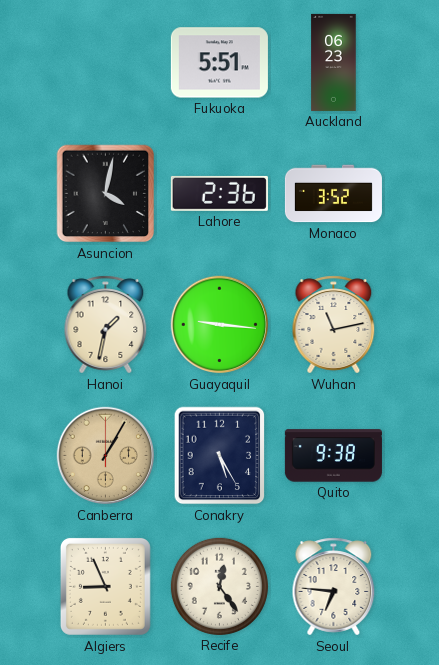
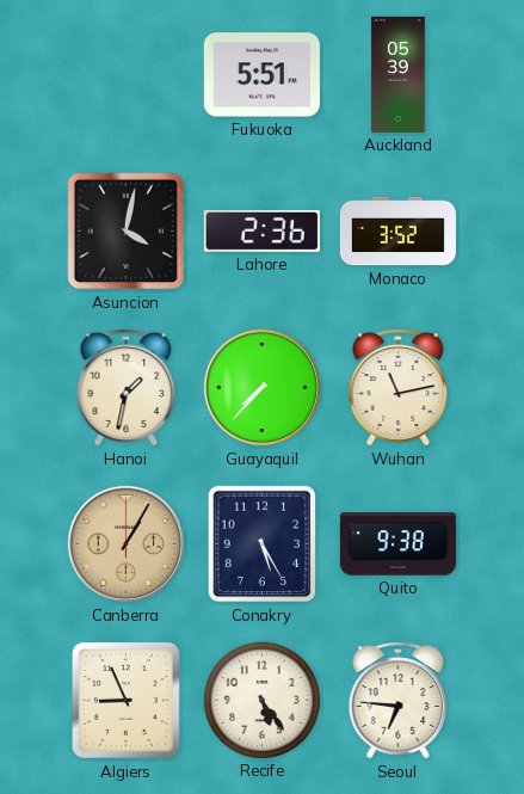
Auckland: 06:23 -> 05:39
Guayaquil: 9:16 -> 7:37
Recife: 12:24 -> 5:24
